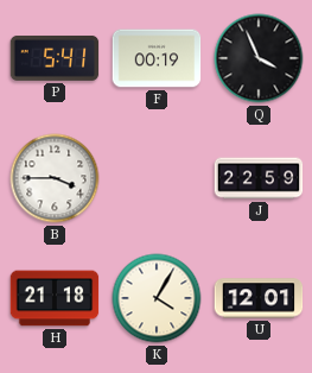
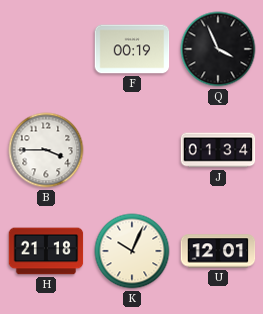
P: 5:41 -> none
J: 22:59 -> 01:34
K: 4:05 -> 10:04
